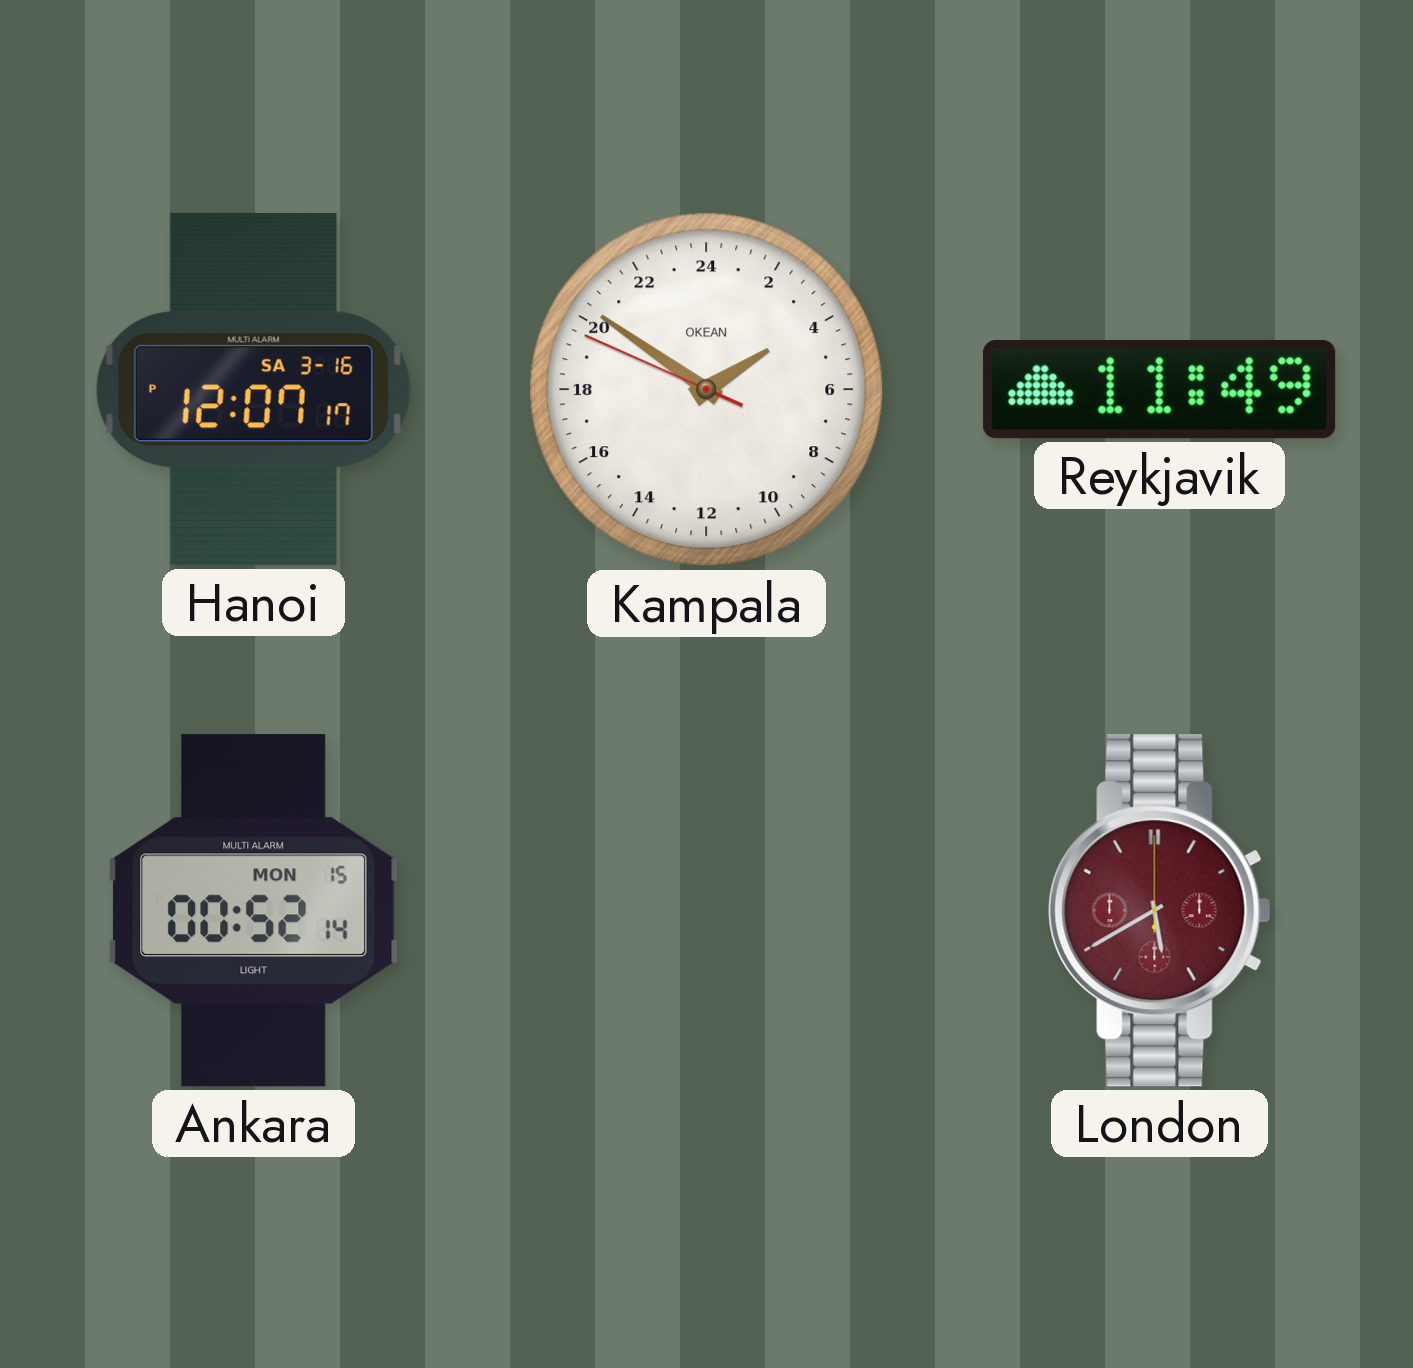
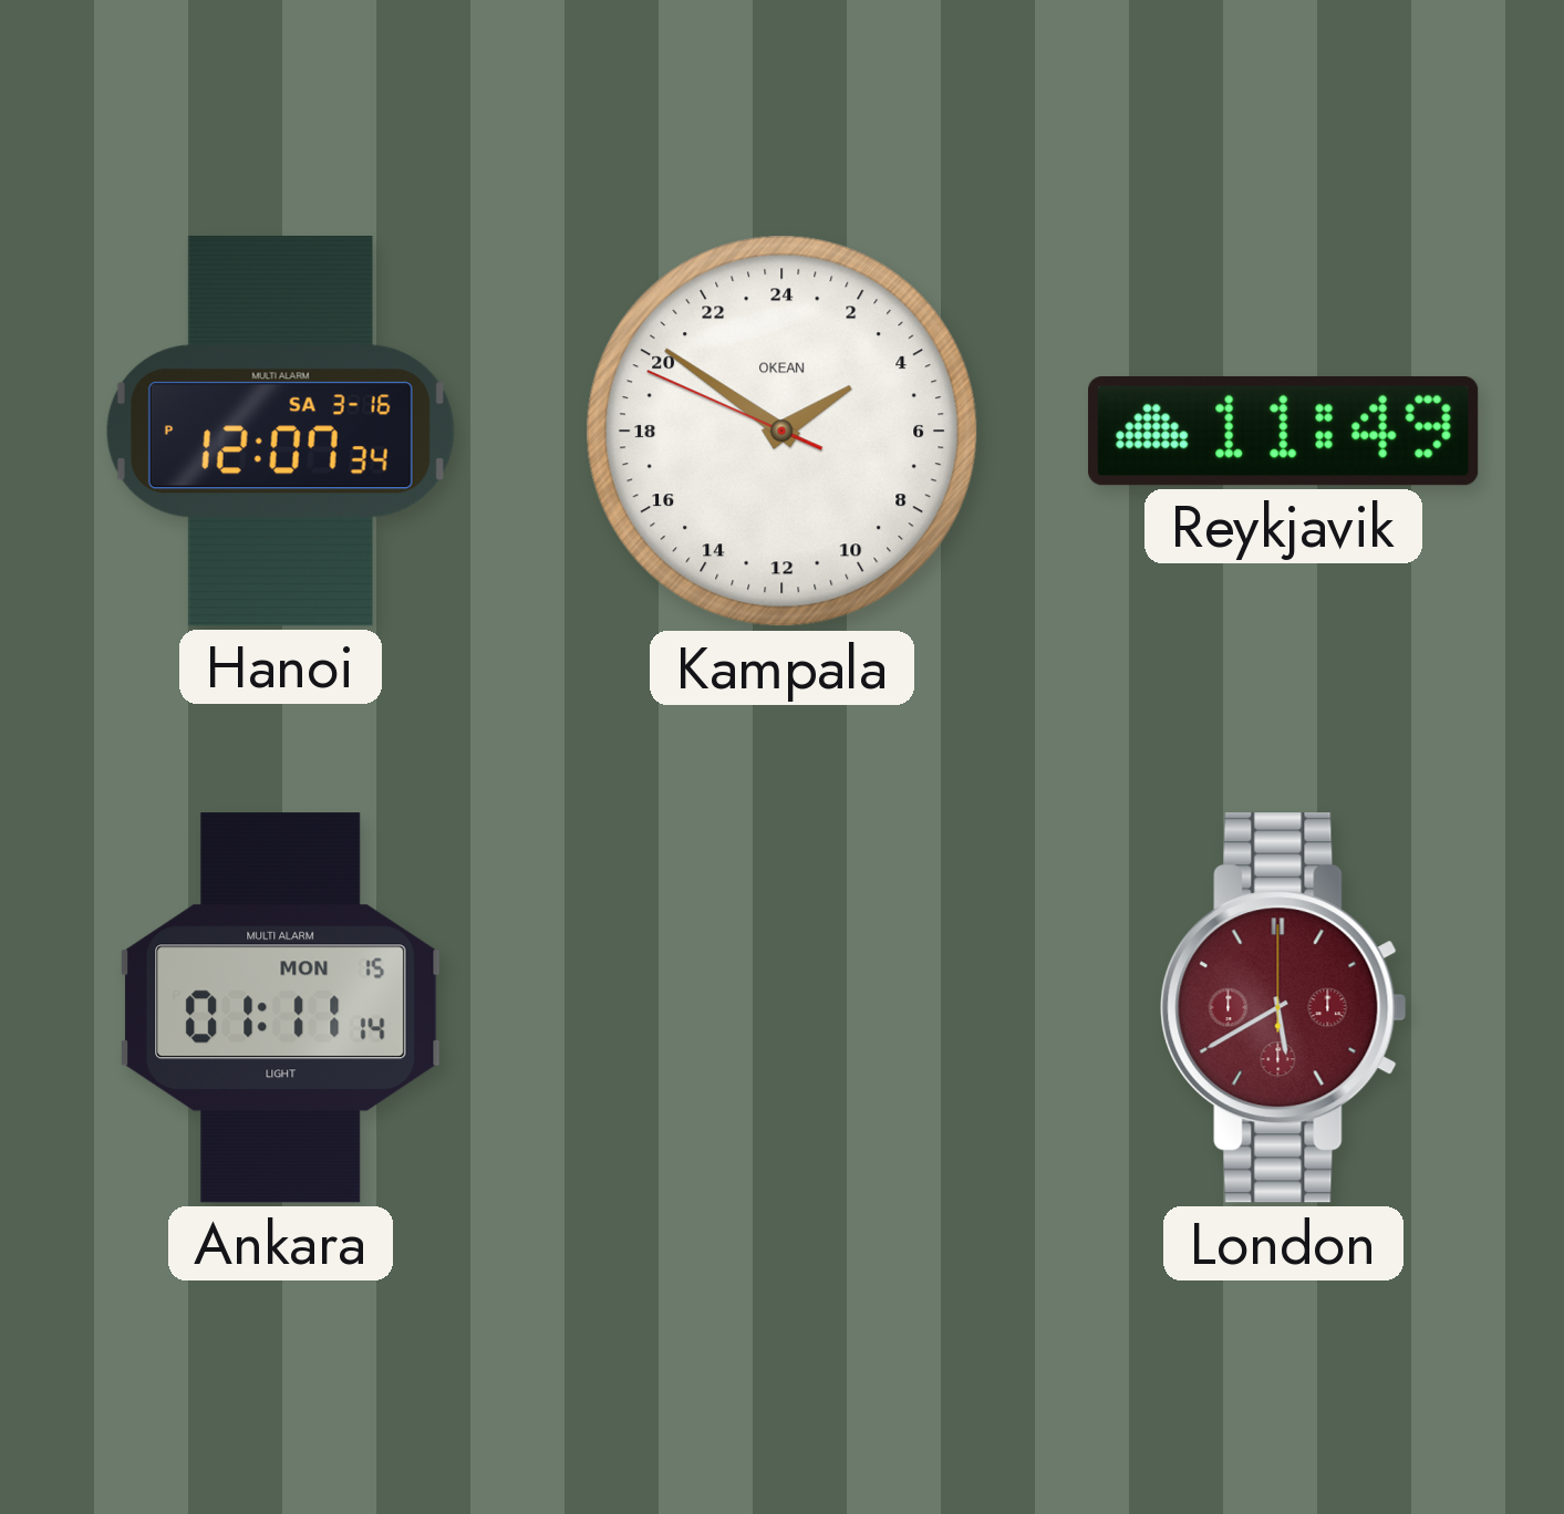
Hanoi: 12:07:17 PM -> 12:07:34 PM
Ankara: 00:52 -> 01:11
